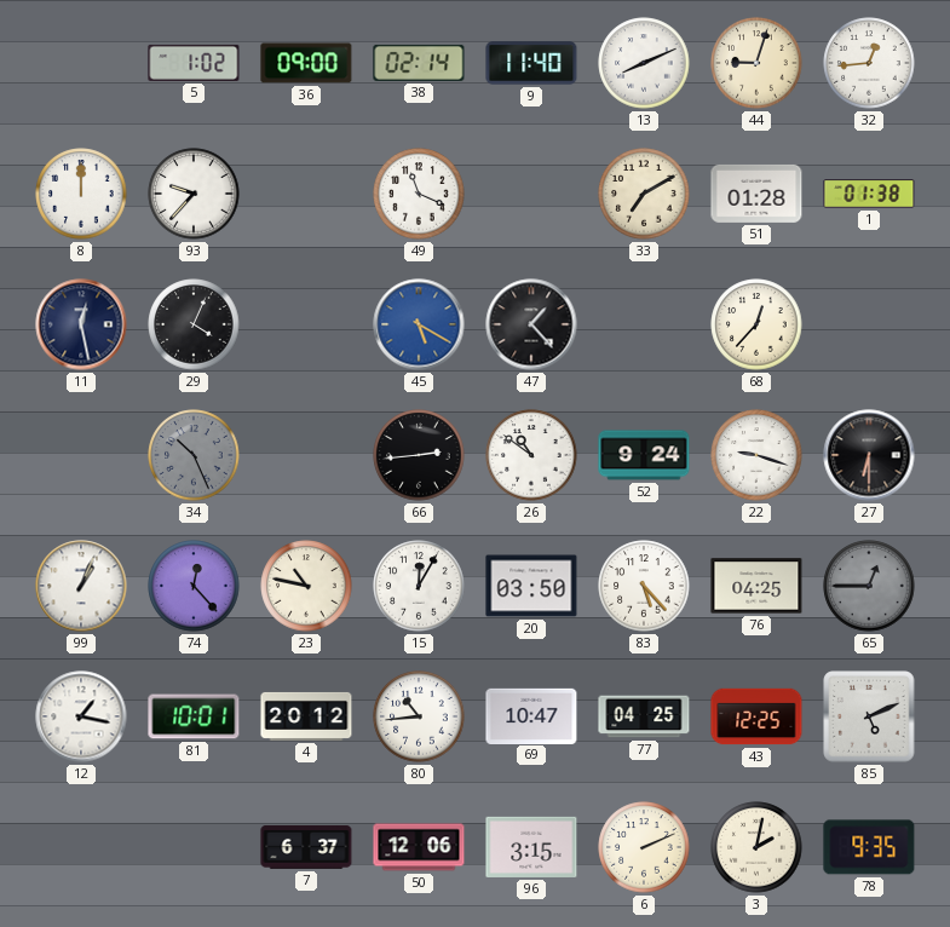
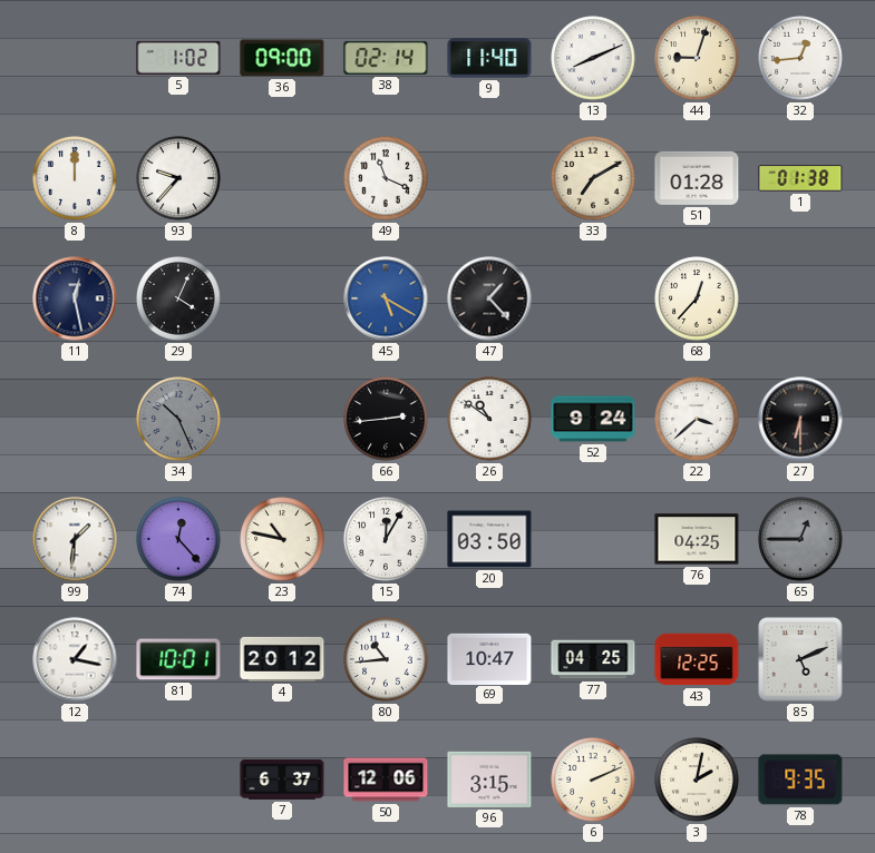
22: 9:18 -> 3:38
99: 1:04 -> 1:31
83: 5:23 -> none
